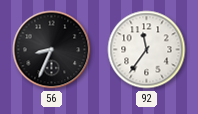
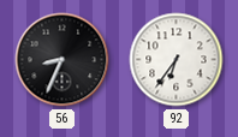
92: 11:36 -> 6:36
